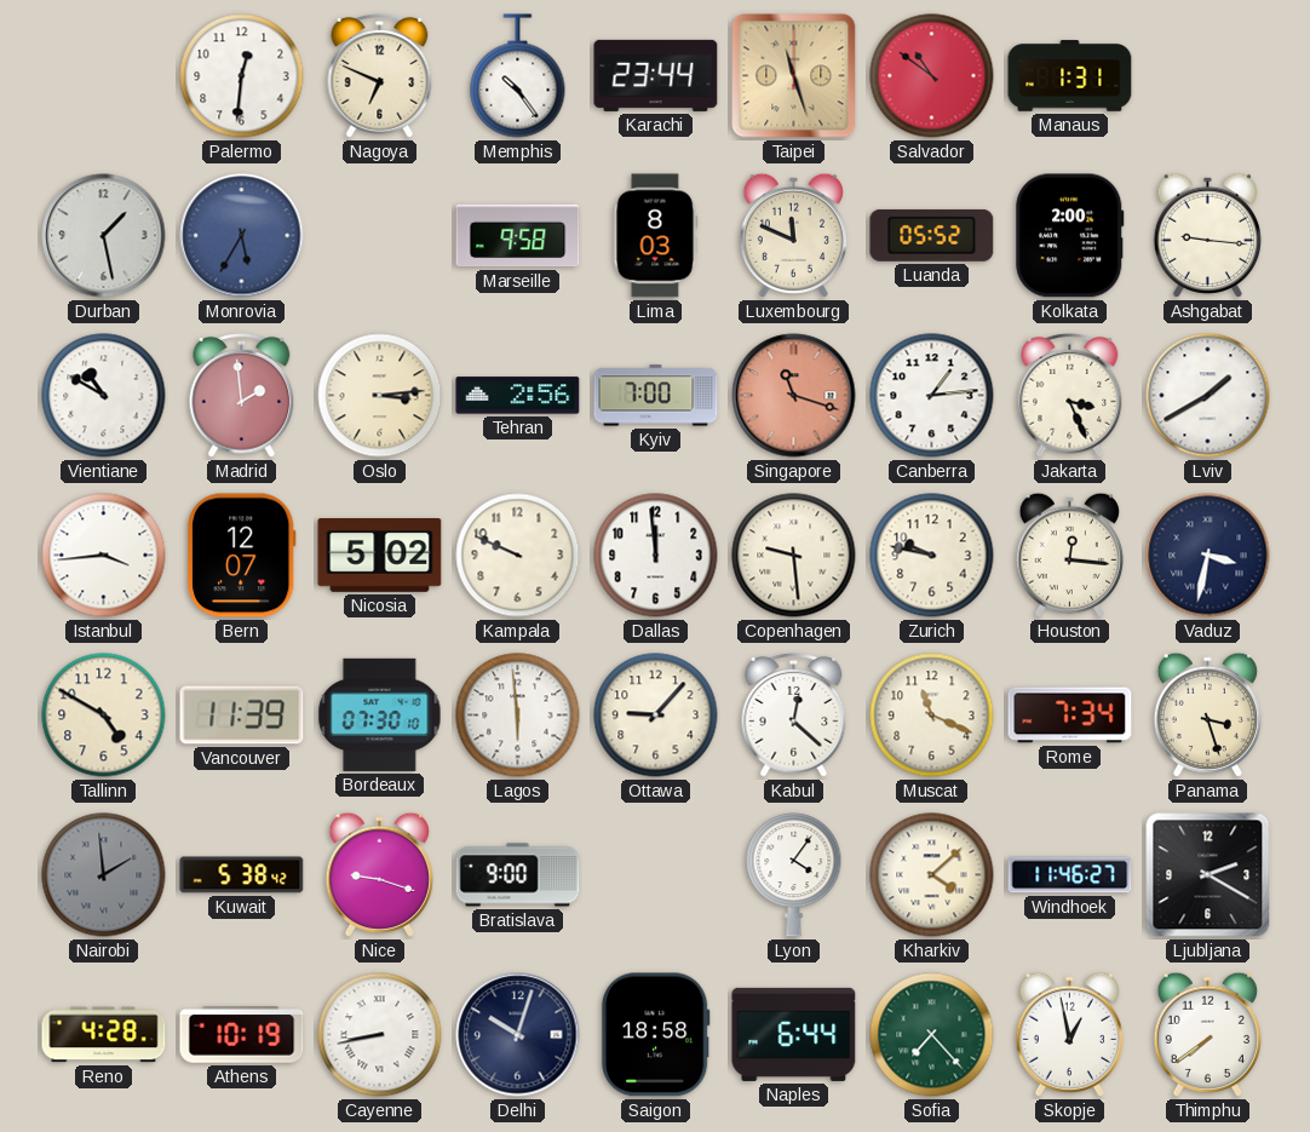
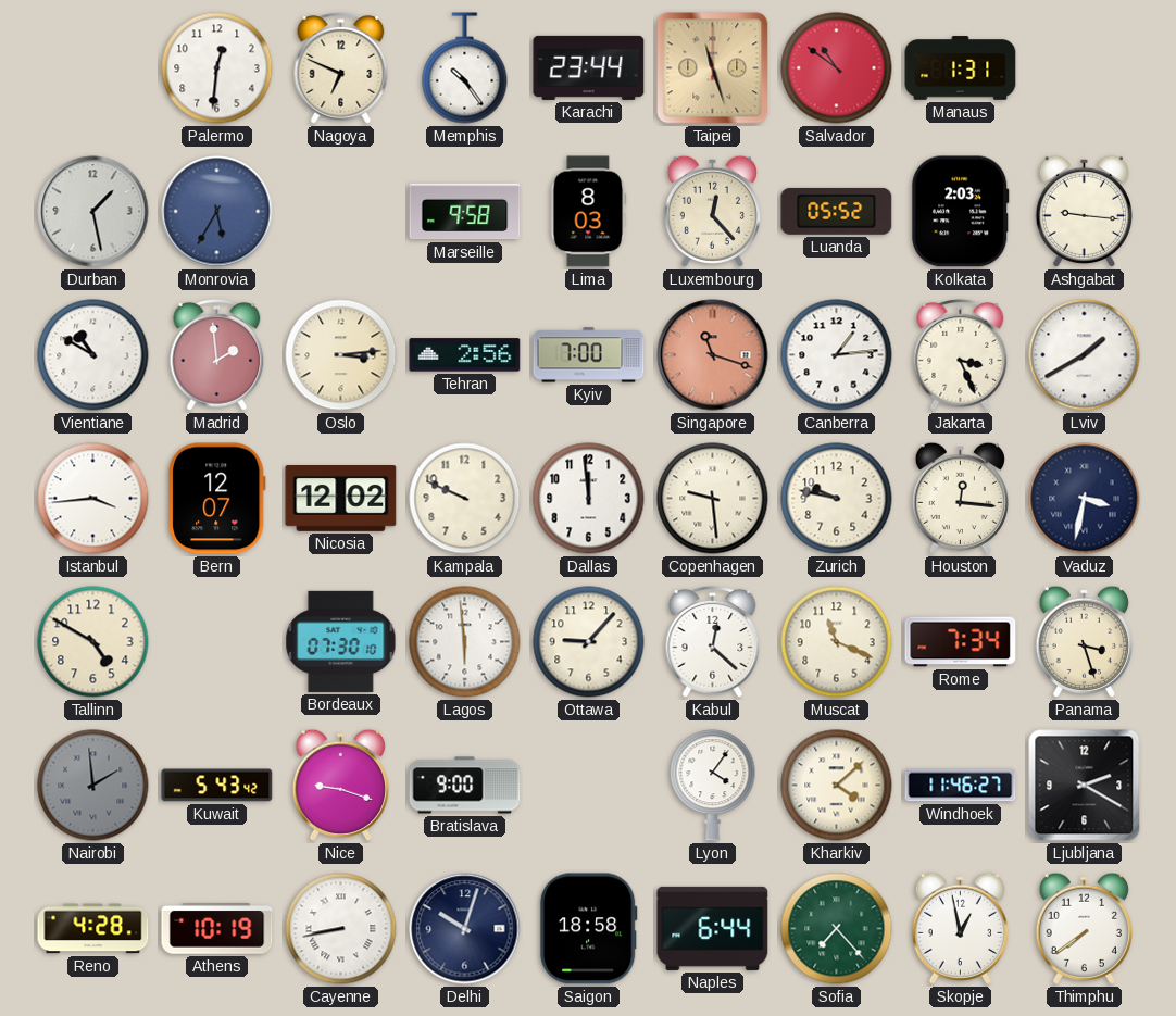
Luxembourg: 11:49 -> 12:23
Kolkata: 2:00 -> 2:03
Nicosia: 5:02 -> 12:02
Vancouver: 11:39 -> none
Kuwait: 5:38 -> 5:43
